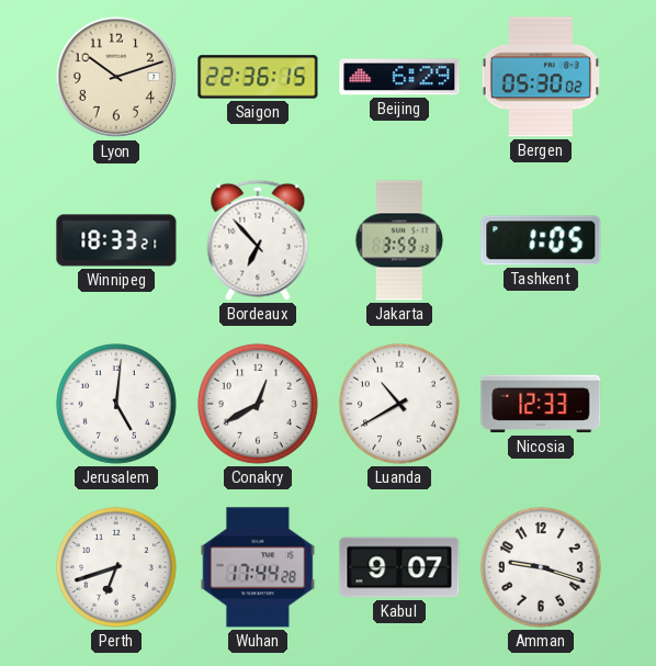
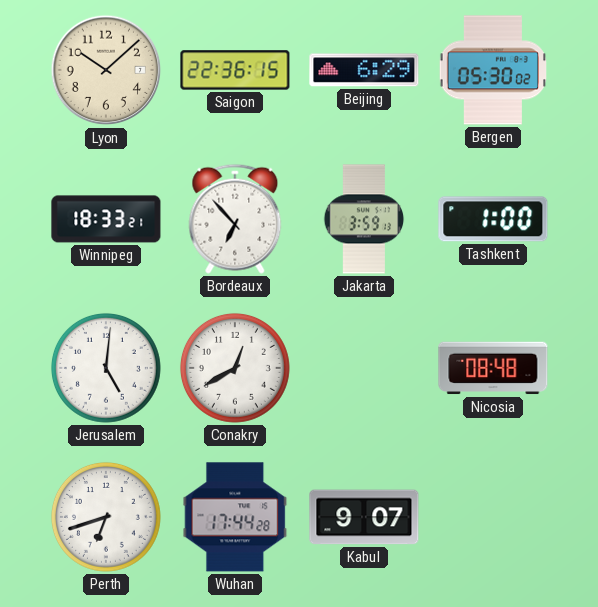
Lyon: 10:12 -> 10:08
Tashkent: 1:05 -> 1:00
Luanda: 10:40 -> none
Nicosia: 12:33 -> 08:48
Amman: 9:18 -> none
